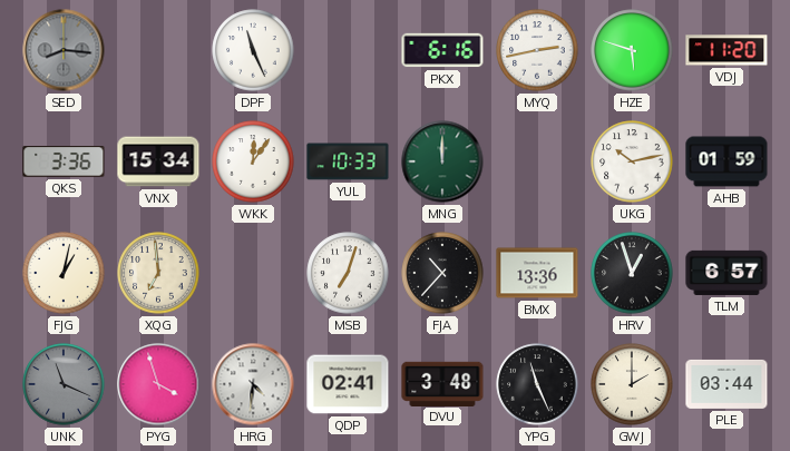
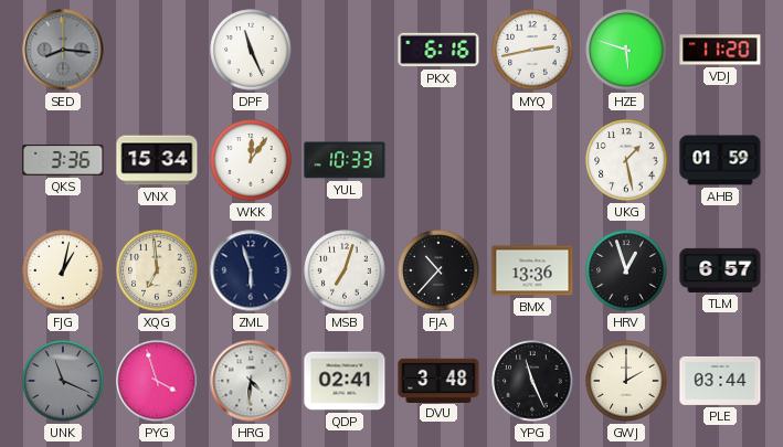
MNG: 12:00 -> none
UKG: 10:13 -> 1:28
ZML: none -> 5:57
